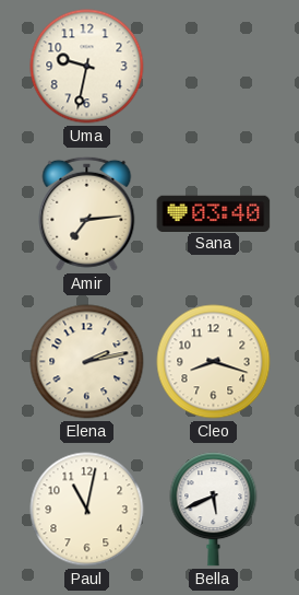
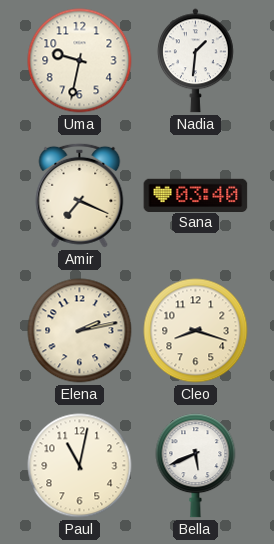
Nadia: none -> 1:31
Amir: 7:14 -> 7:19
